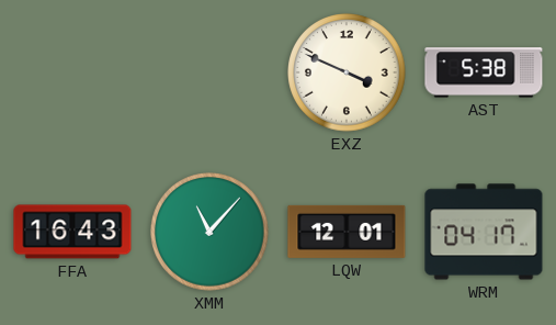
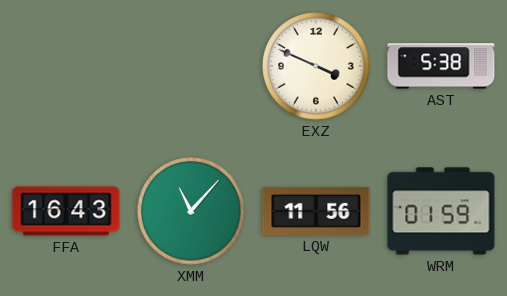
LQW: 12:01 -> 11:56
WRM: 04:17 -> 01:59
